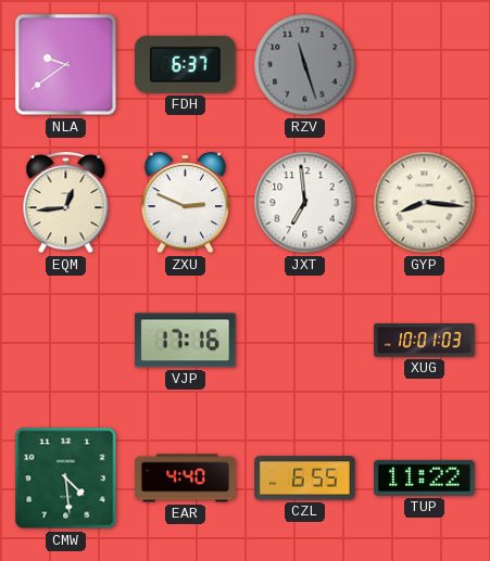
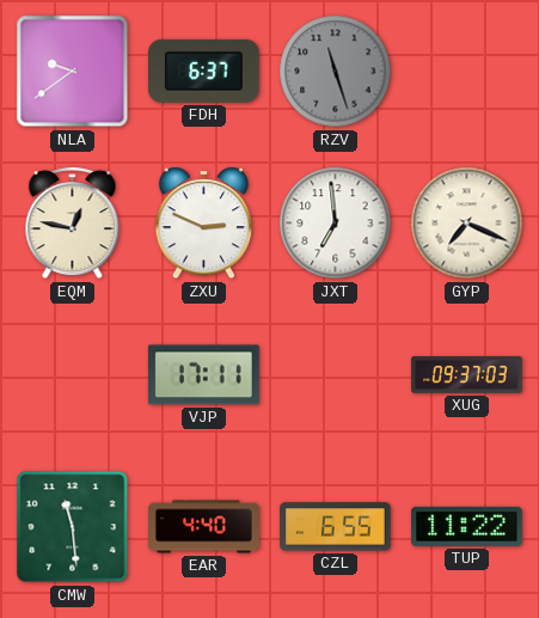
EQM: 12:44 -> 12:47
GYP: 8:16 -> 7:19
VJP: 17:16 -> 17:11
XUG: 10:01 -> 09:37
CMW: 4:29 -> 11:29
